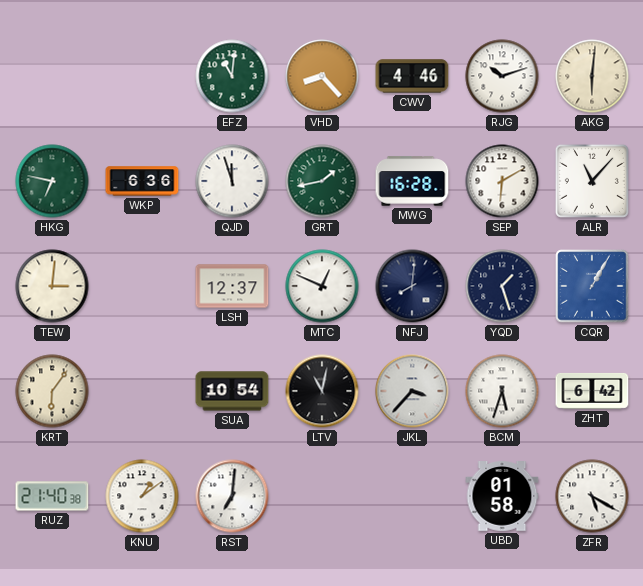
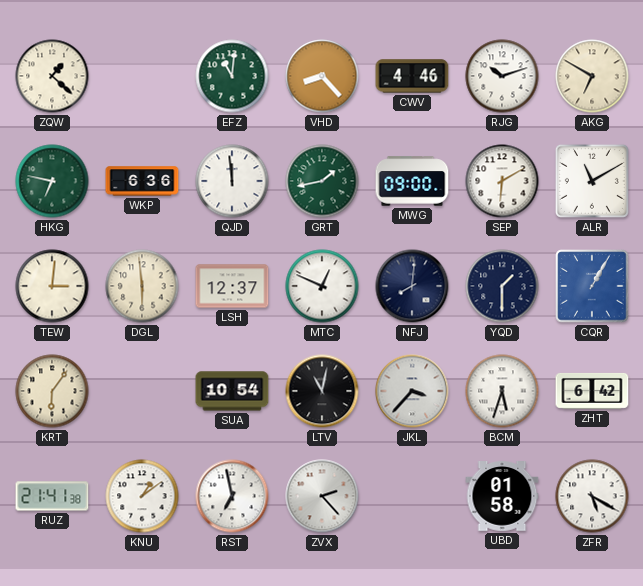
ZQW: none -> 1:22
AKG: 6:01 -> 6:50
QJD: 11:57 -> 11:59
MWG: 16:28 -> 09:00
ALR: 11:07 -> 11:10
DGL: none -> 5:59
YQD: 1:27 -> 1:30
RUZ: 21:40 -> 21:41
RST: 7:01 -> 6:58
ZVX: none -> 2:23
